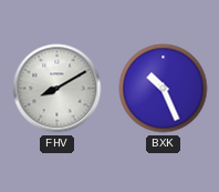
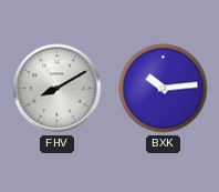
BXK: 10:26 -> 10:14
